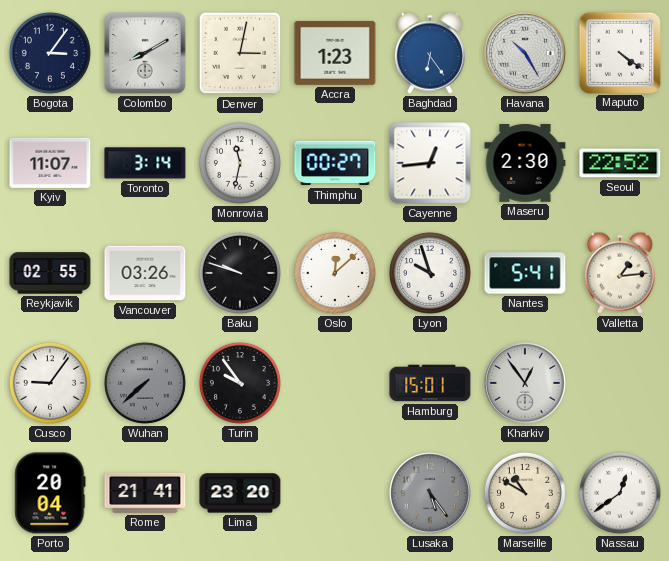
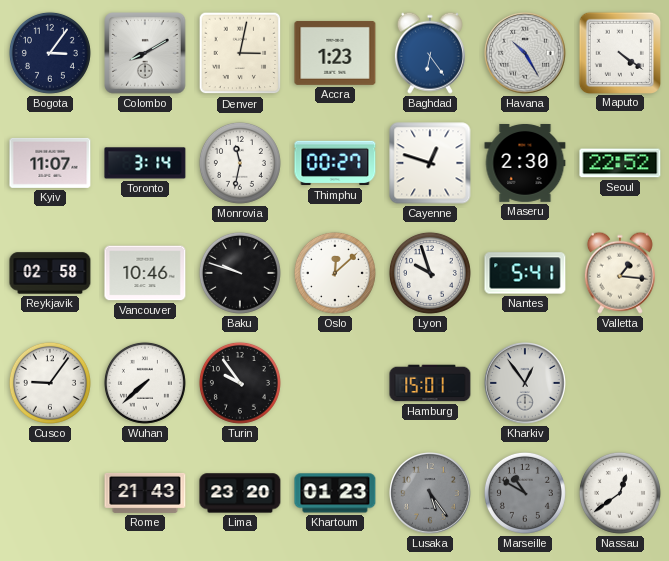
Cayenne: 12:44 -> 12:48
Reykjavik: 02:55 -> 02:58
Vancouver: 03:26 -> 10:46
Valletta: 1:14 -> 1:16
Wuhan dial: grey -> white
Porto: 20:04 -> none
Rome: 21:41 -> 21:43
Khartoum: none -> 01:23
Marseille dial: cream -> grey
